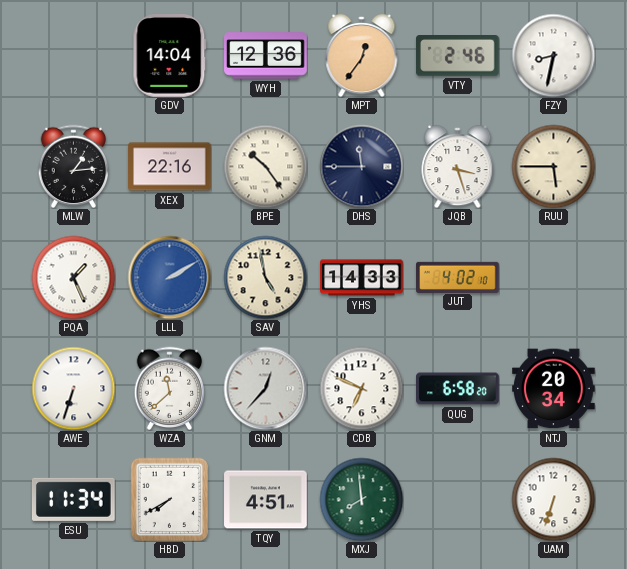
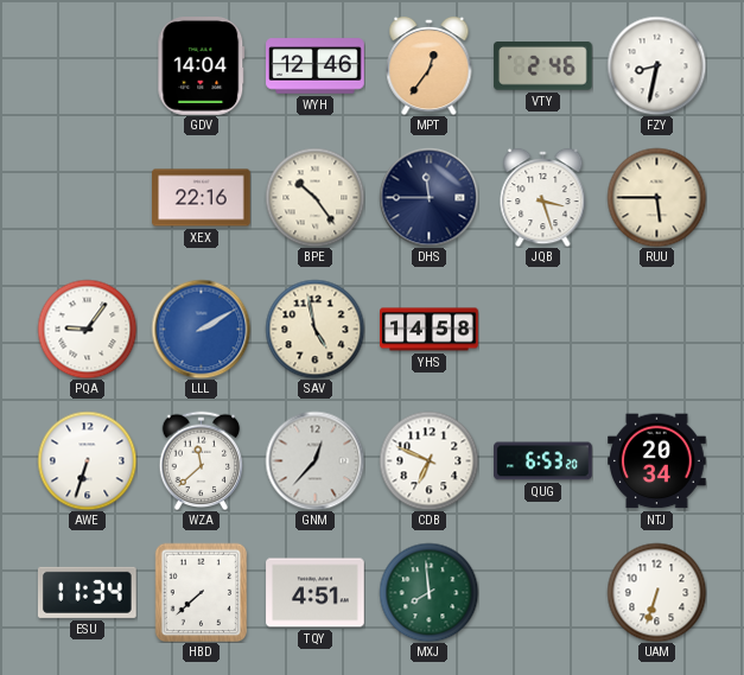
WYH: 12:36 -> 12:46
MLW: 1:14 -> none
PQA: 1:26 -> 9:06
YHS: 14:33 -> 14:58
JUT: 4:02 -> none
QUG: 6:58 -> 6:53
HBD: 7:40 -> 7:38
